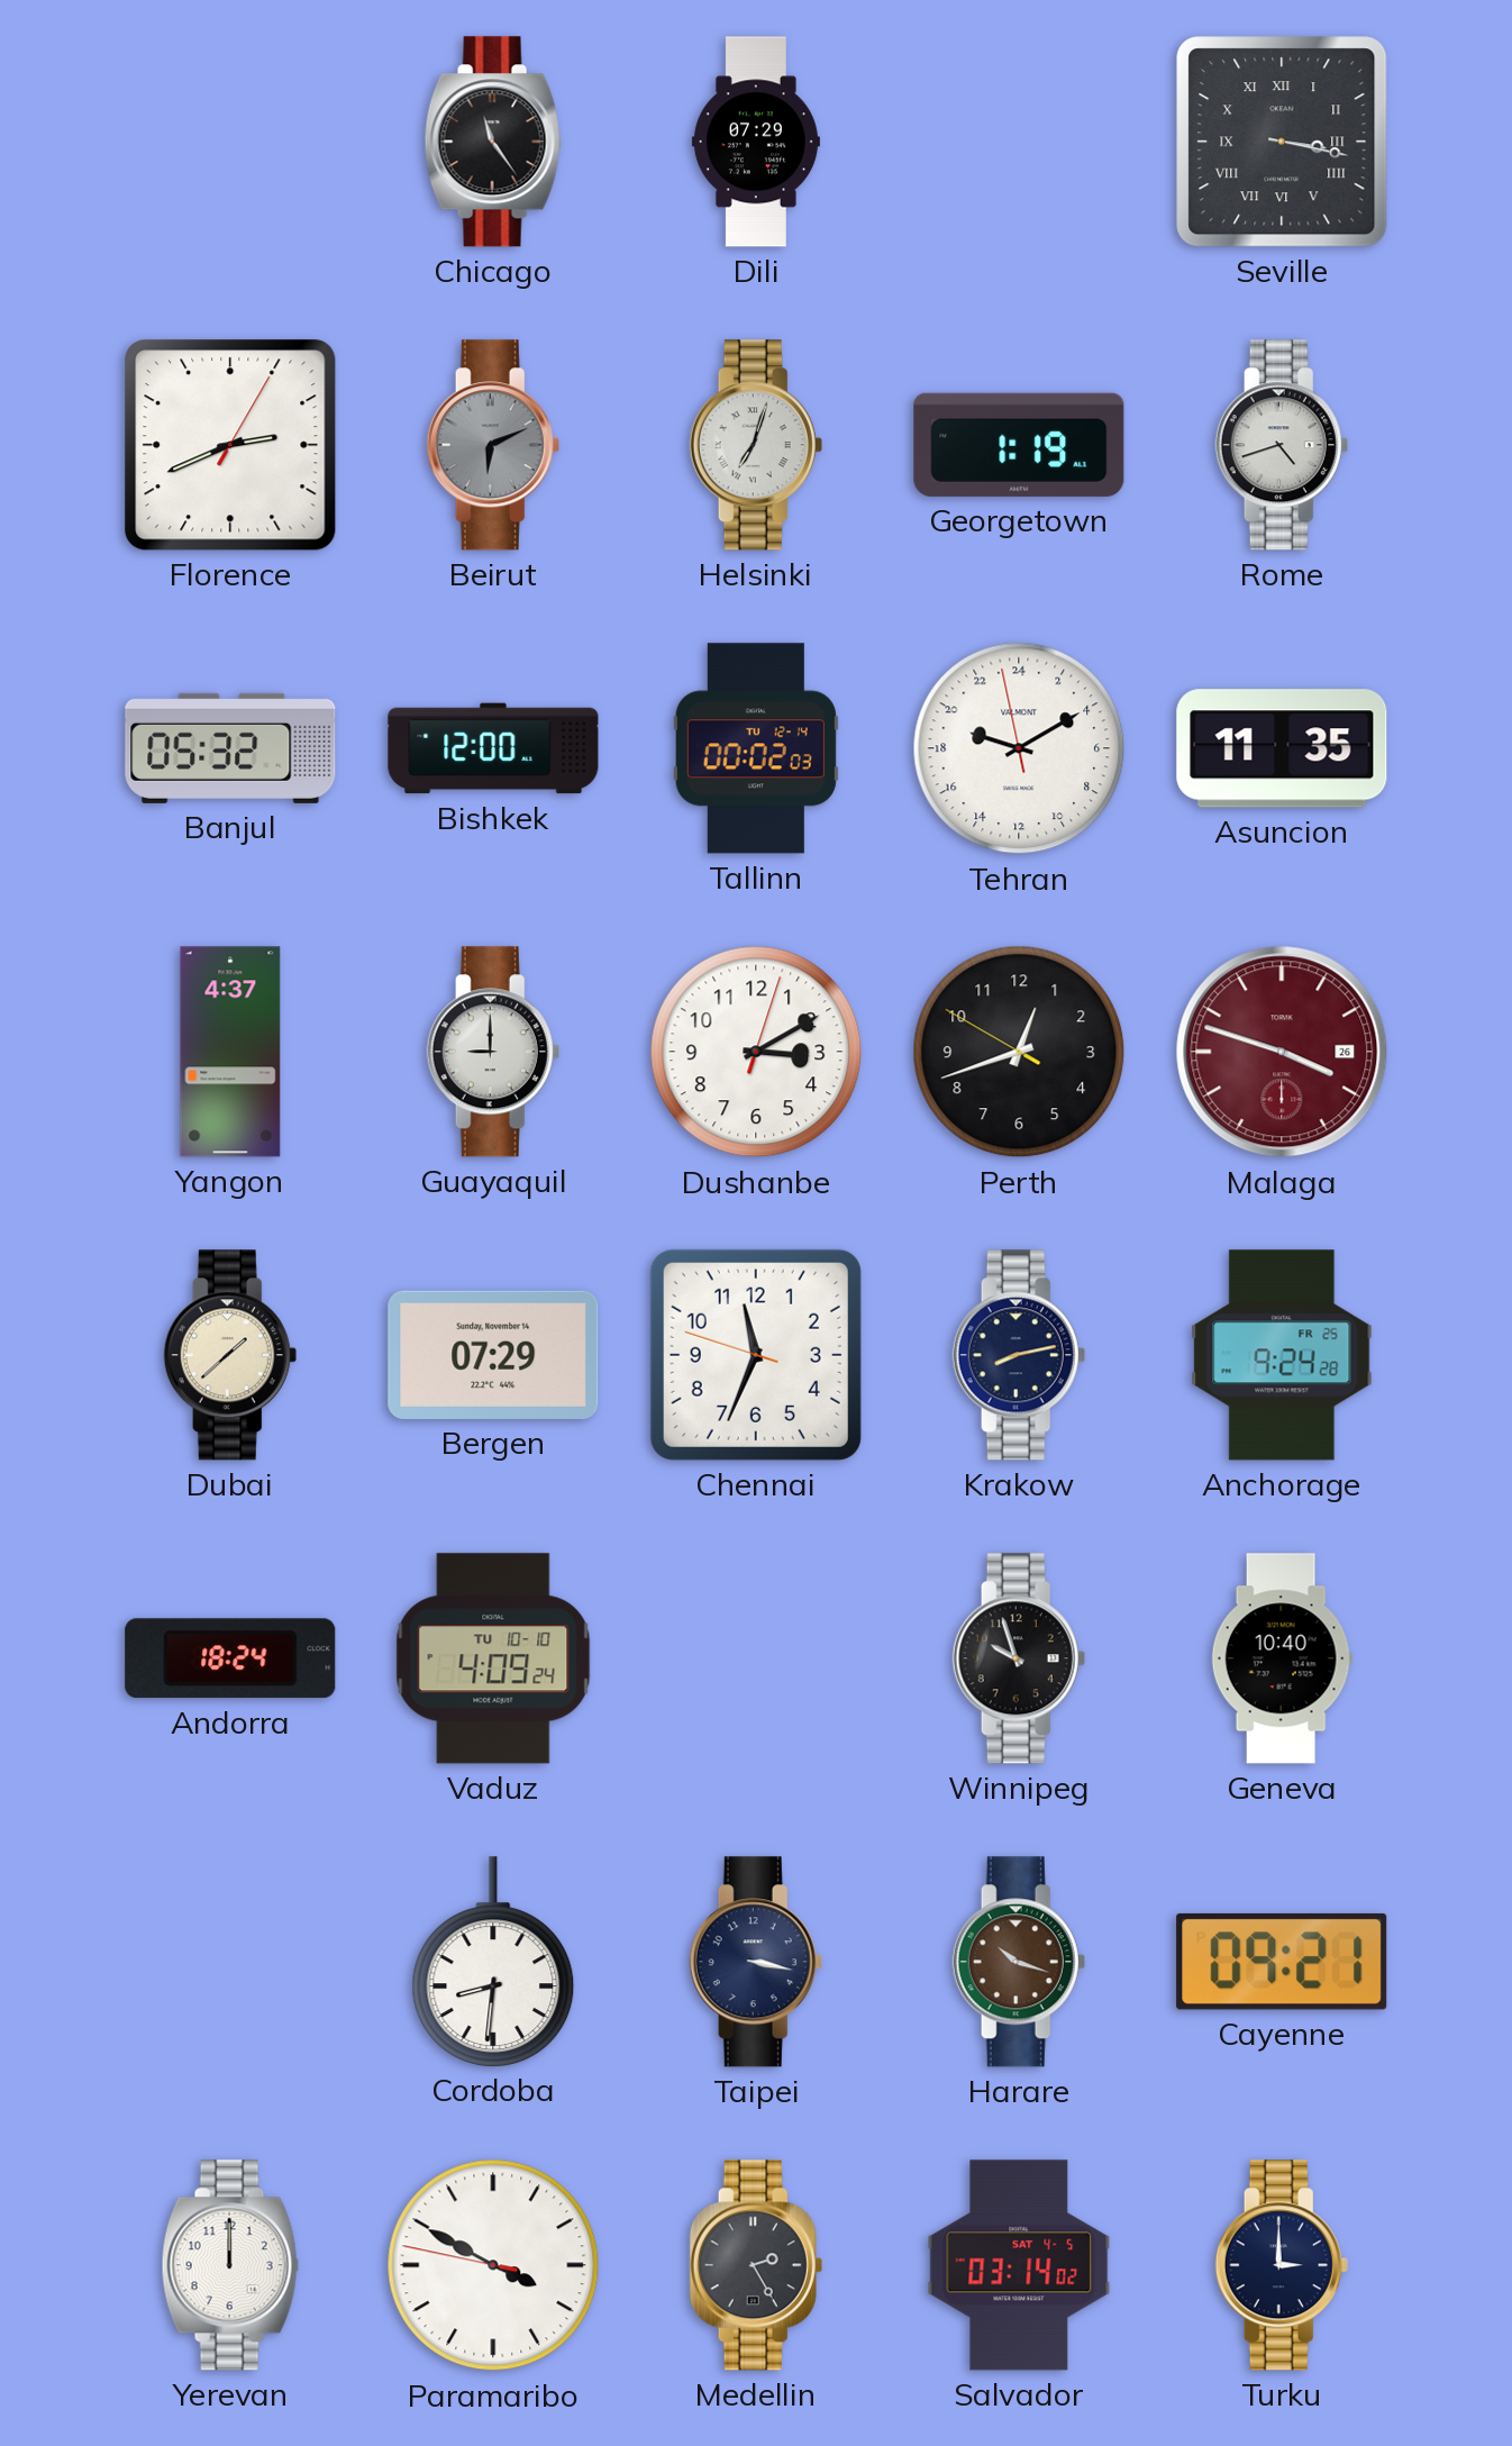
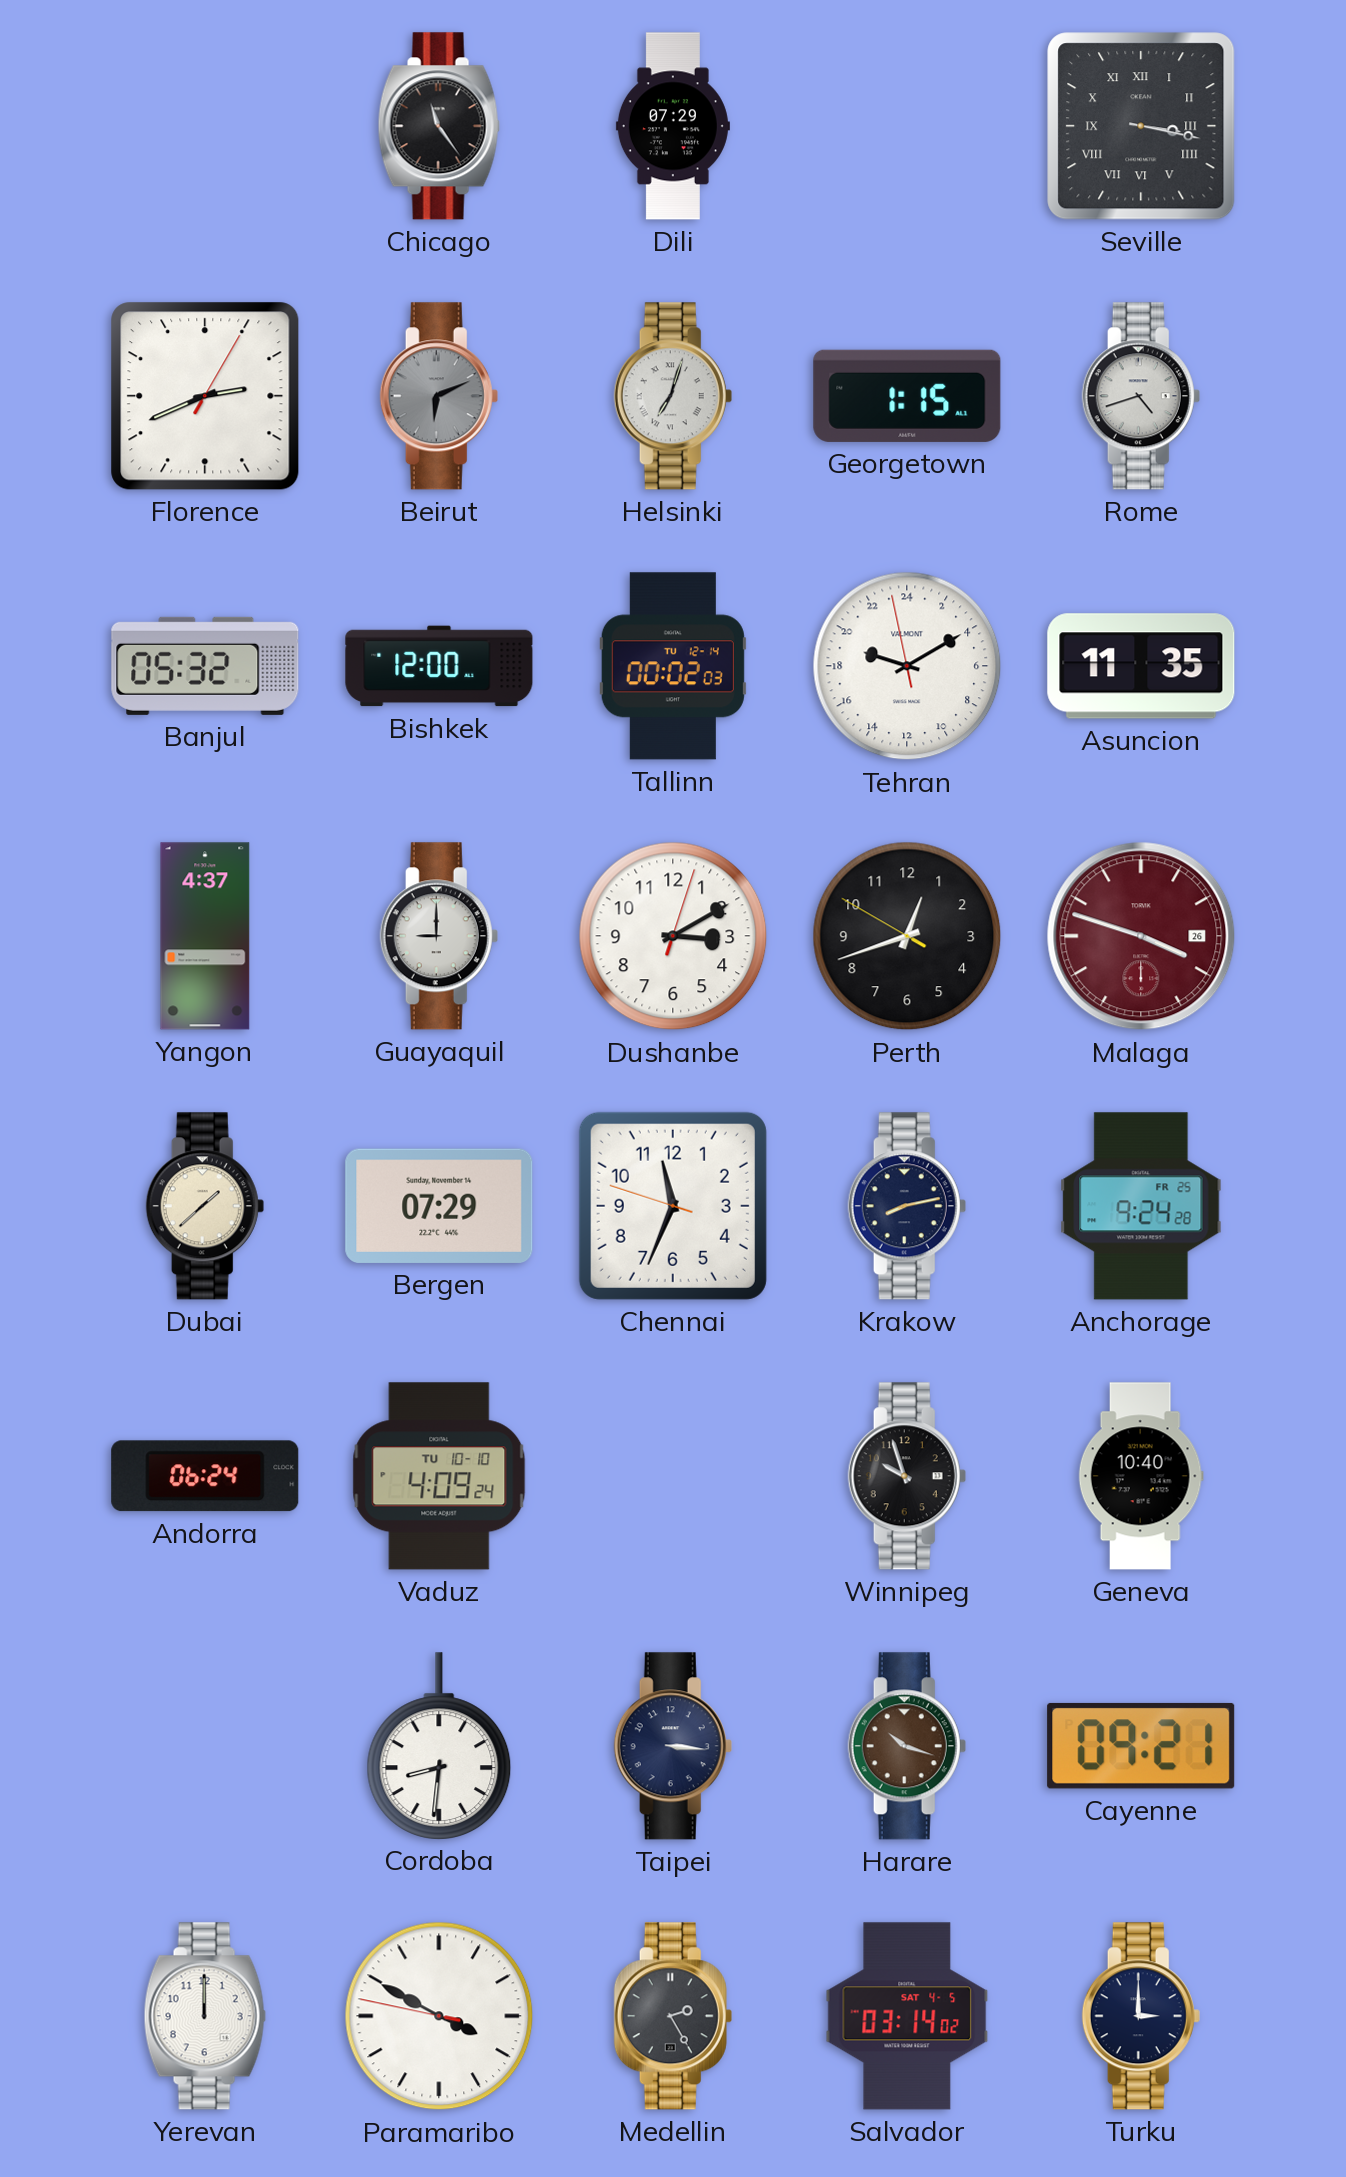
Georgetown: 1:19 -> 1:15
Andorra: 18:24 -> 06:24
Taipei: 3:17 -> 3:16
